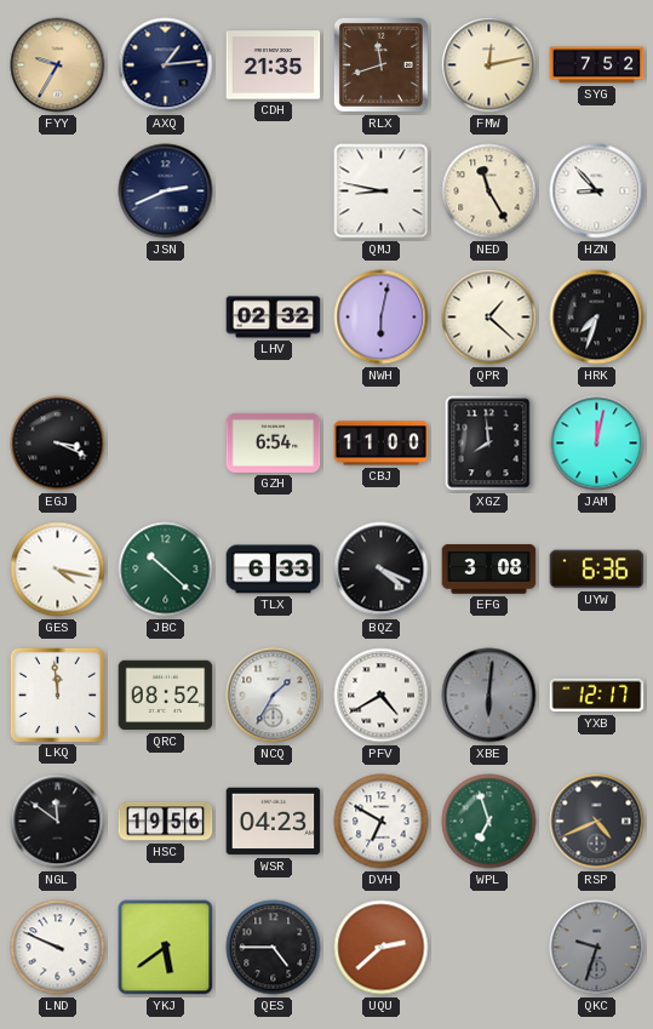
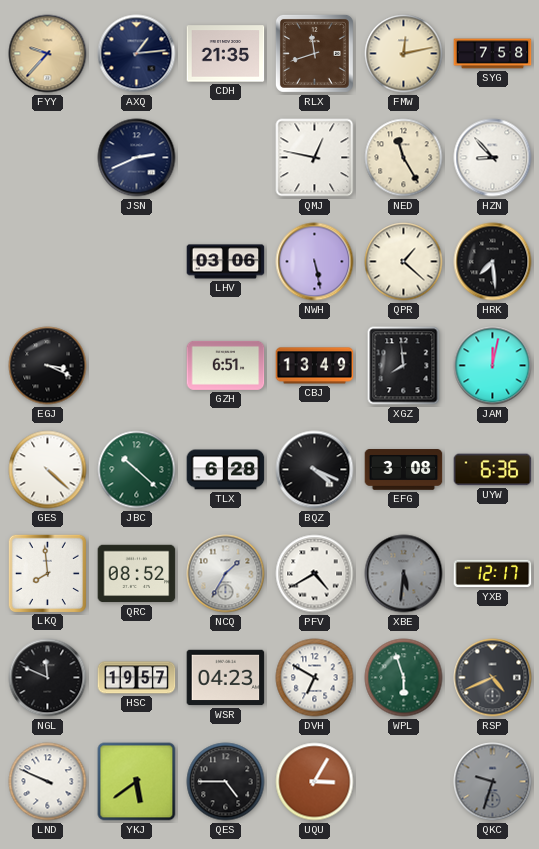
FYY: 9:35 -> 9:37
SYG: 7:52 -> 7:58
QMJ: 8:47 -> 12:47
LHV: 02:32 -> 03:06
NWH: 6:02 -> 5:28
HRK: 7:33 -> 7:29
GZH: 6:54 -> 6:51
CBJ: 11:00 -> 13:49
GES: 4:17 -> 4:22
TLX: 6:33 -> 6:28
LKQ: 11:59 -> 7:59
XBE: 6:01 -> 5:31
NGL: 11:51 -> 11:49
HSC: 19:56 -> 19:57
WPL: 6:57 -> 5:57
UQU: 2:38 -> 3:05
